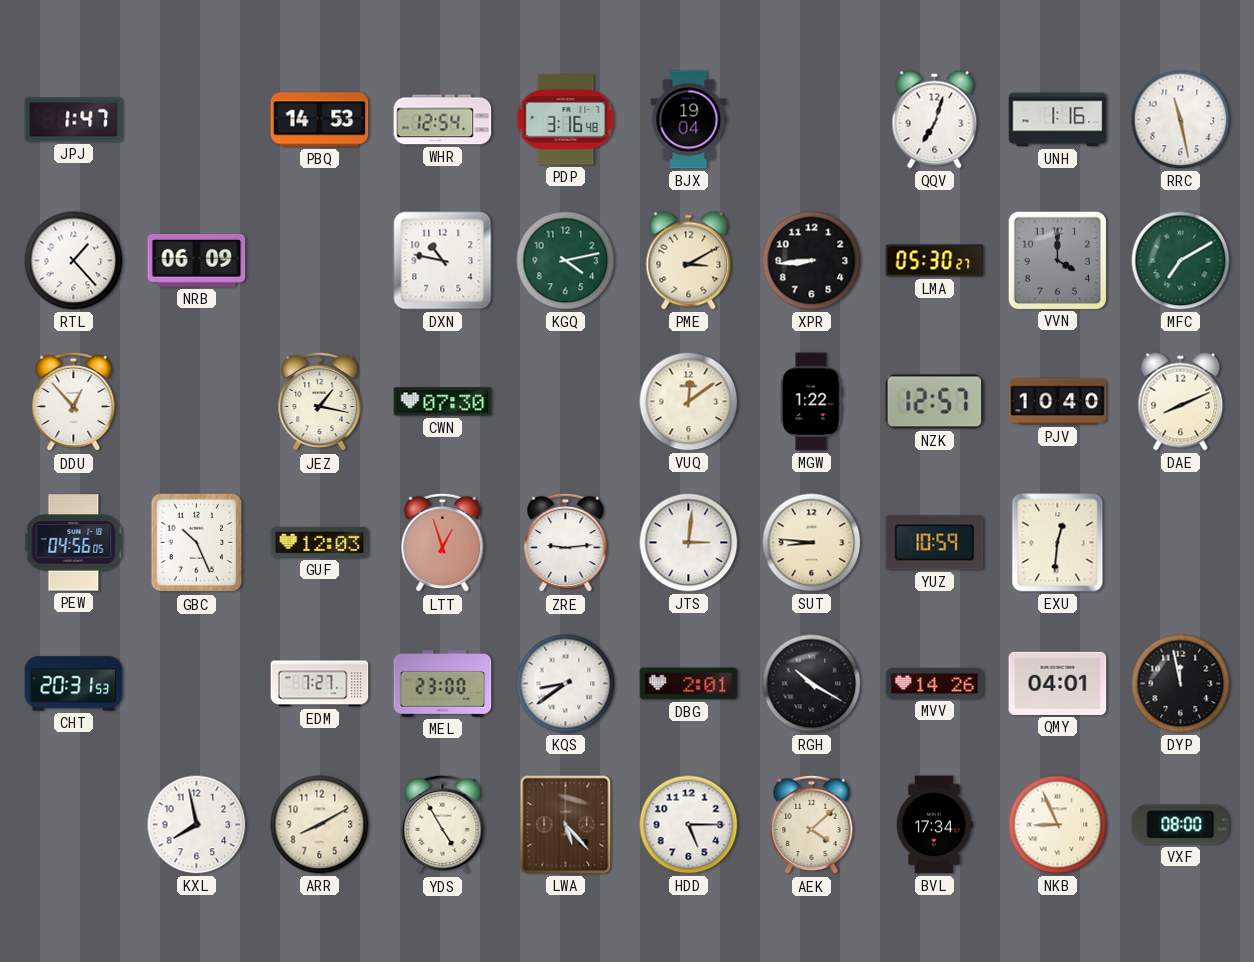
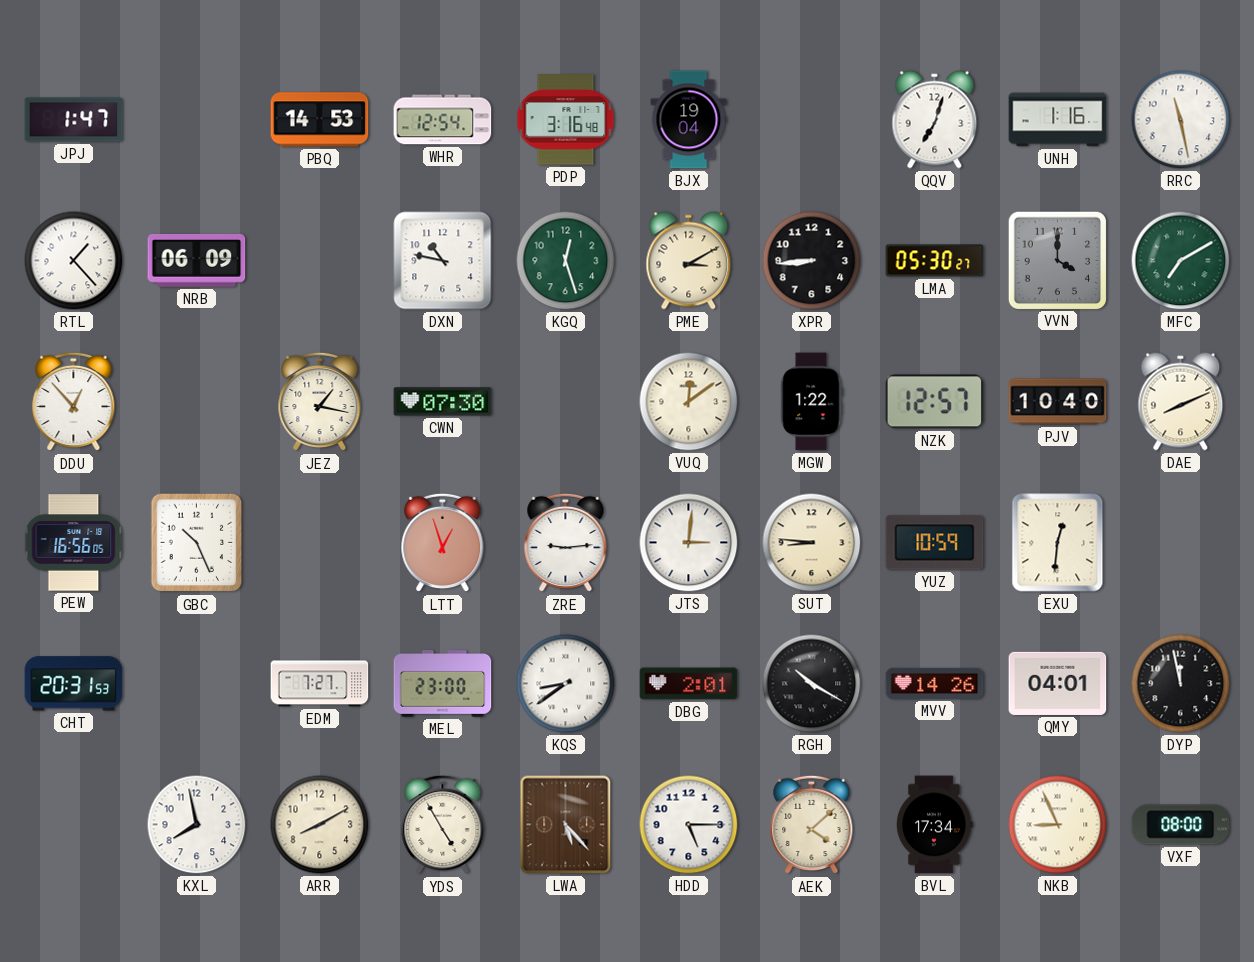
KGQ: 4:13 -> 12:27
PEW: 04:56 -> 16:56
GUF: 12:03 -> none
